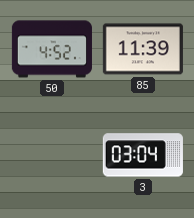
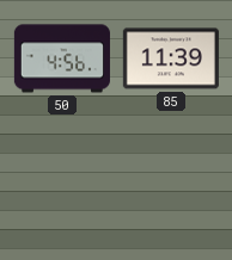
50: 4:52 -> 4:56
3: 03:04 -> none
